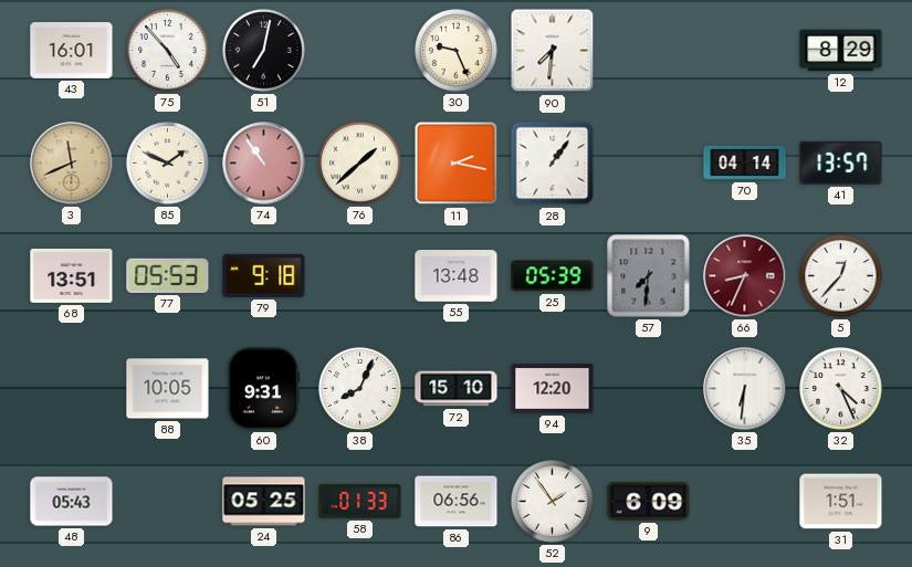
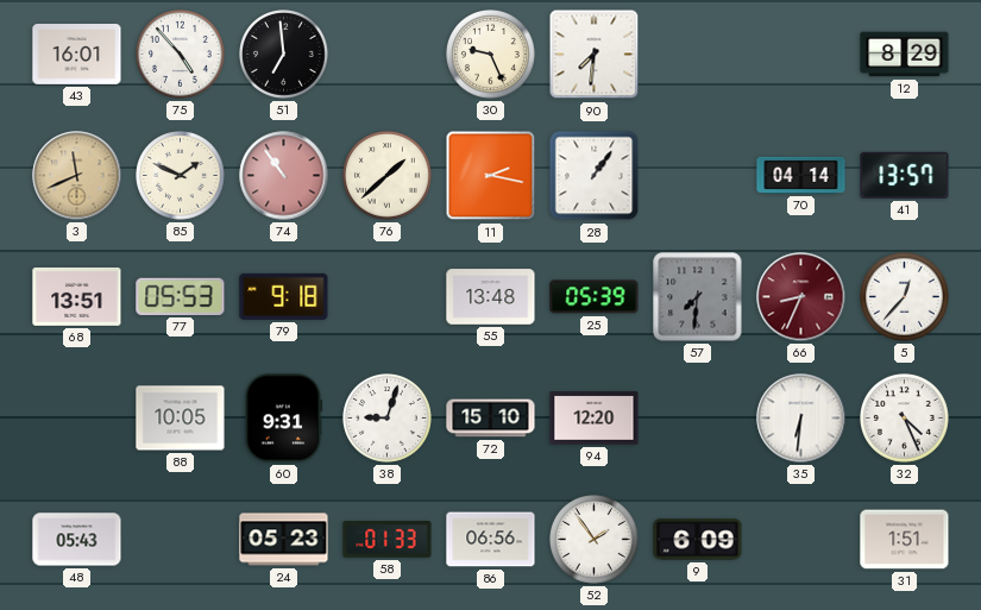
51: 7:02 -> 6:59
38: 8:04 -> 9:03
24: 05:25 -> 05:23
